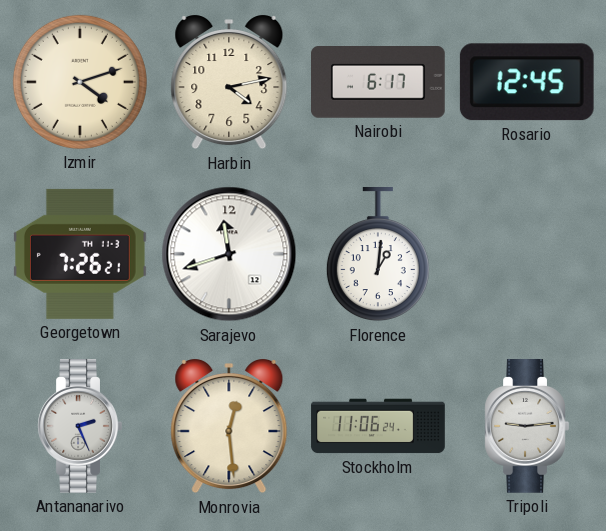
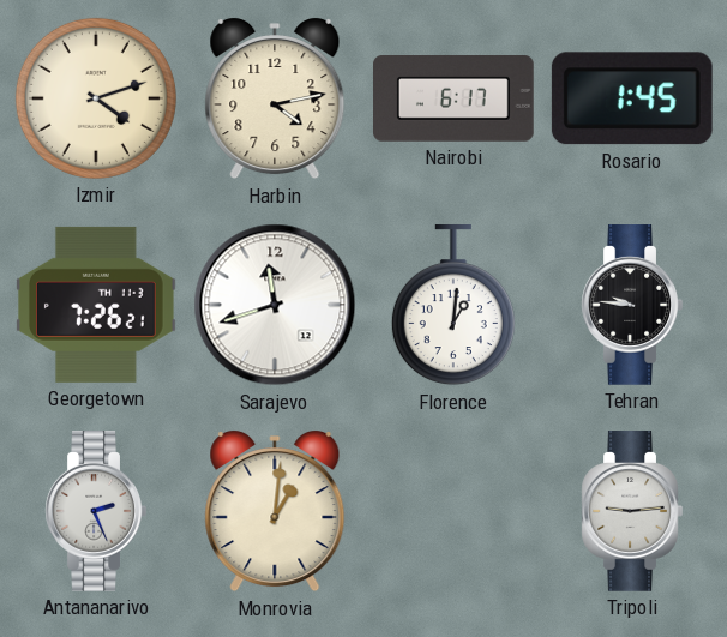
Rosario: 12:45 -> 1:45
Tehran: none -> 9:46
Monrovia: 12:29 -> 1:01
Stockholm: 11:06 -> none
